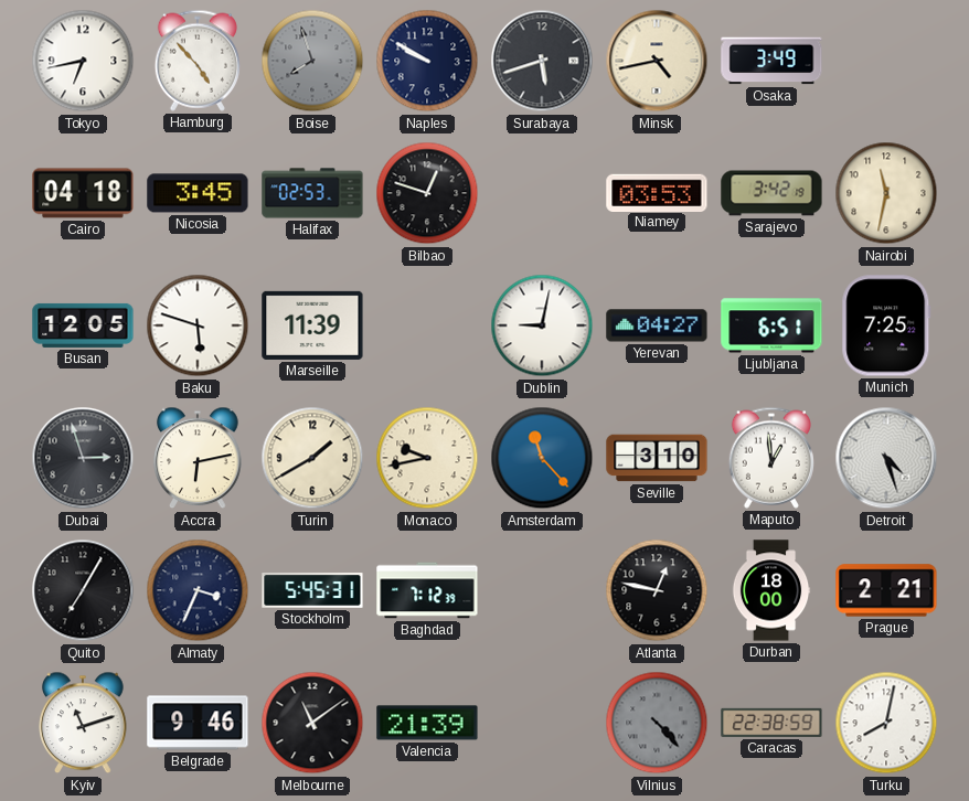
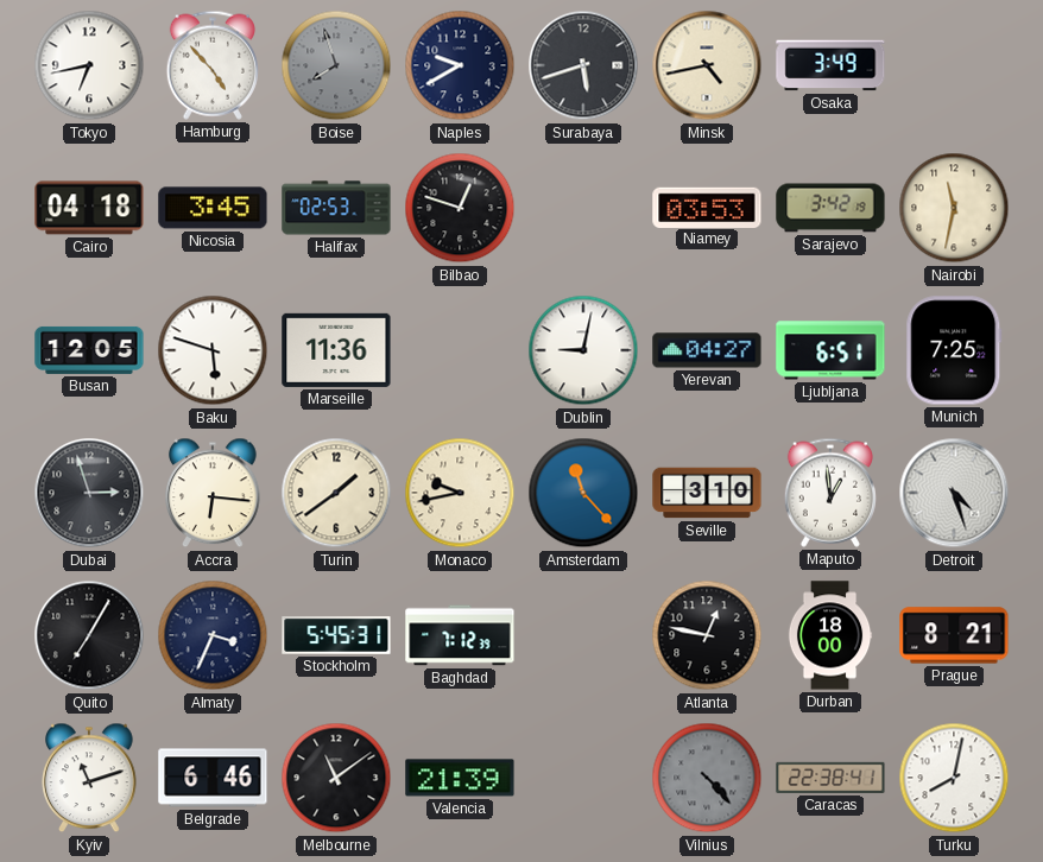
Naples: 9:50 -> 9:40
Marseille: 11:39 -> 11:36
Accra: 6:13 -> 6:16
Turin: 1:40 -> 1:39
Prague: 2:21 -> 8:21
Belgrade: 9:46 -> 6:46
Caracas: 22:38:59 -> 22:38:41
